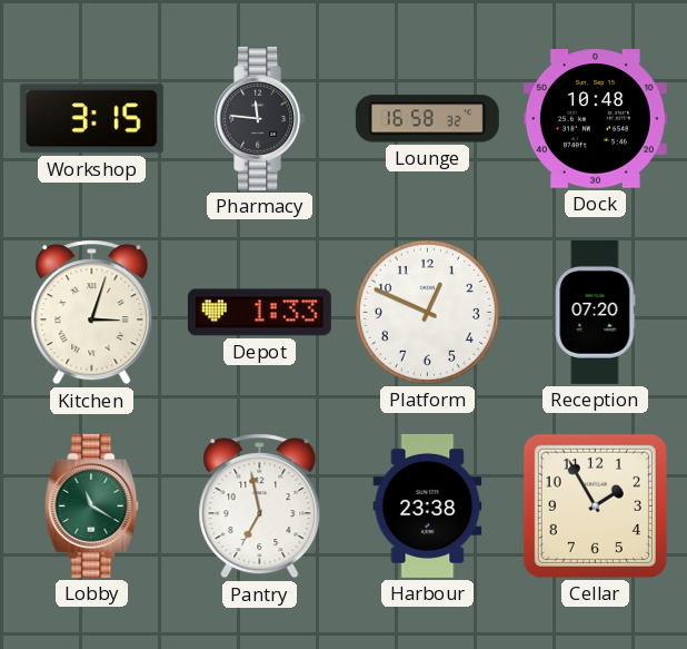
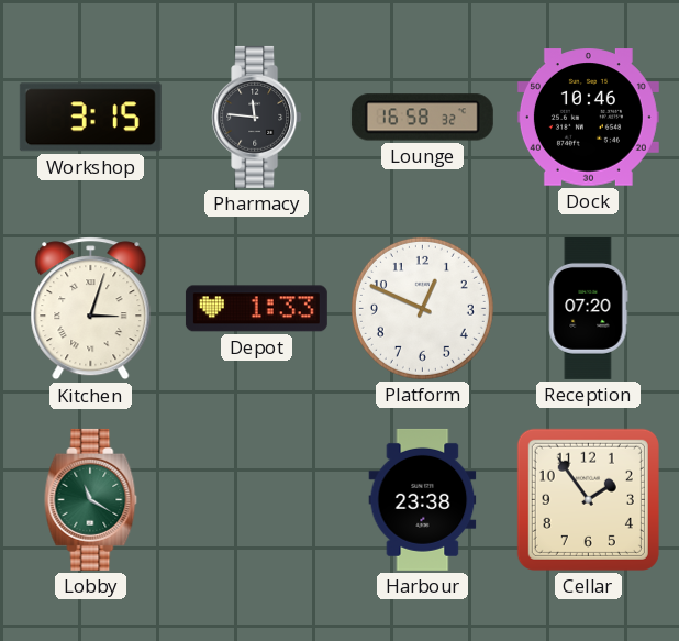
Dock: 10:48 -> 10:46
Pantry: 6:58 -> none
Cellar: 1:55 -> 1:54
